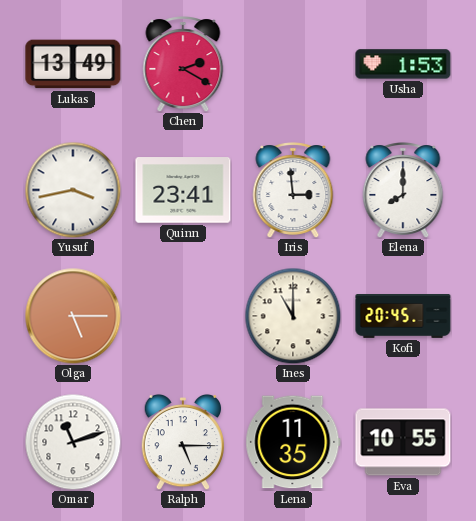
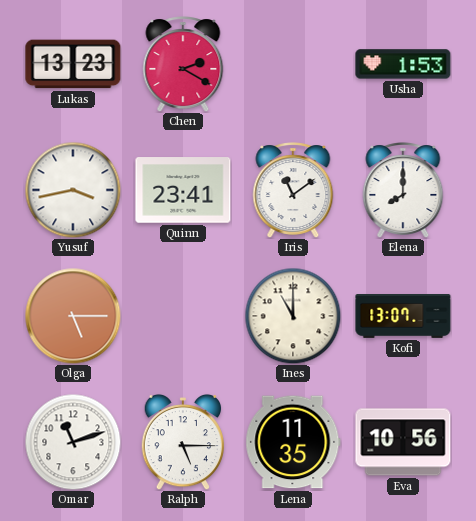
Lukas: 13:49 -> 13:23
Iris: 2:59 -> 11:09
Kofi: 20:45 -> 13:07
Eva: 10:55 -> 10:56
